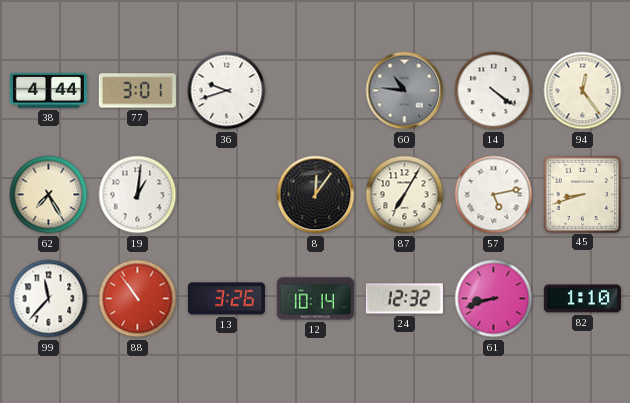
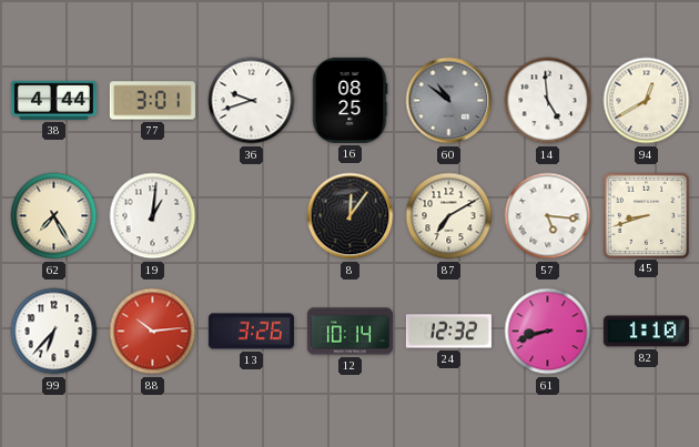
16: none -> 08:25
60: 10:46 -> 10:51
14: 4:21 -> 4:59
94: 12:24 -> 12:40
87: 7:05 -> 7:10
57: 5:13 -> 5:16
99: 11:37 -> 6:37
88: 10:54 -> 10:14
